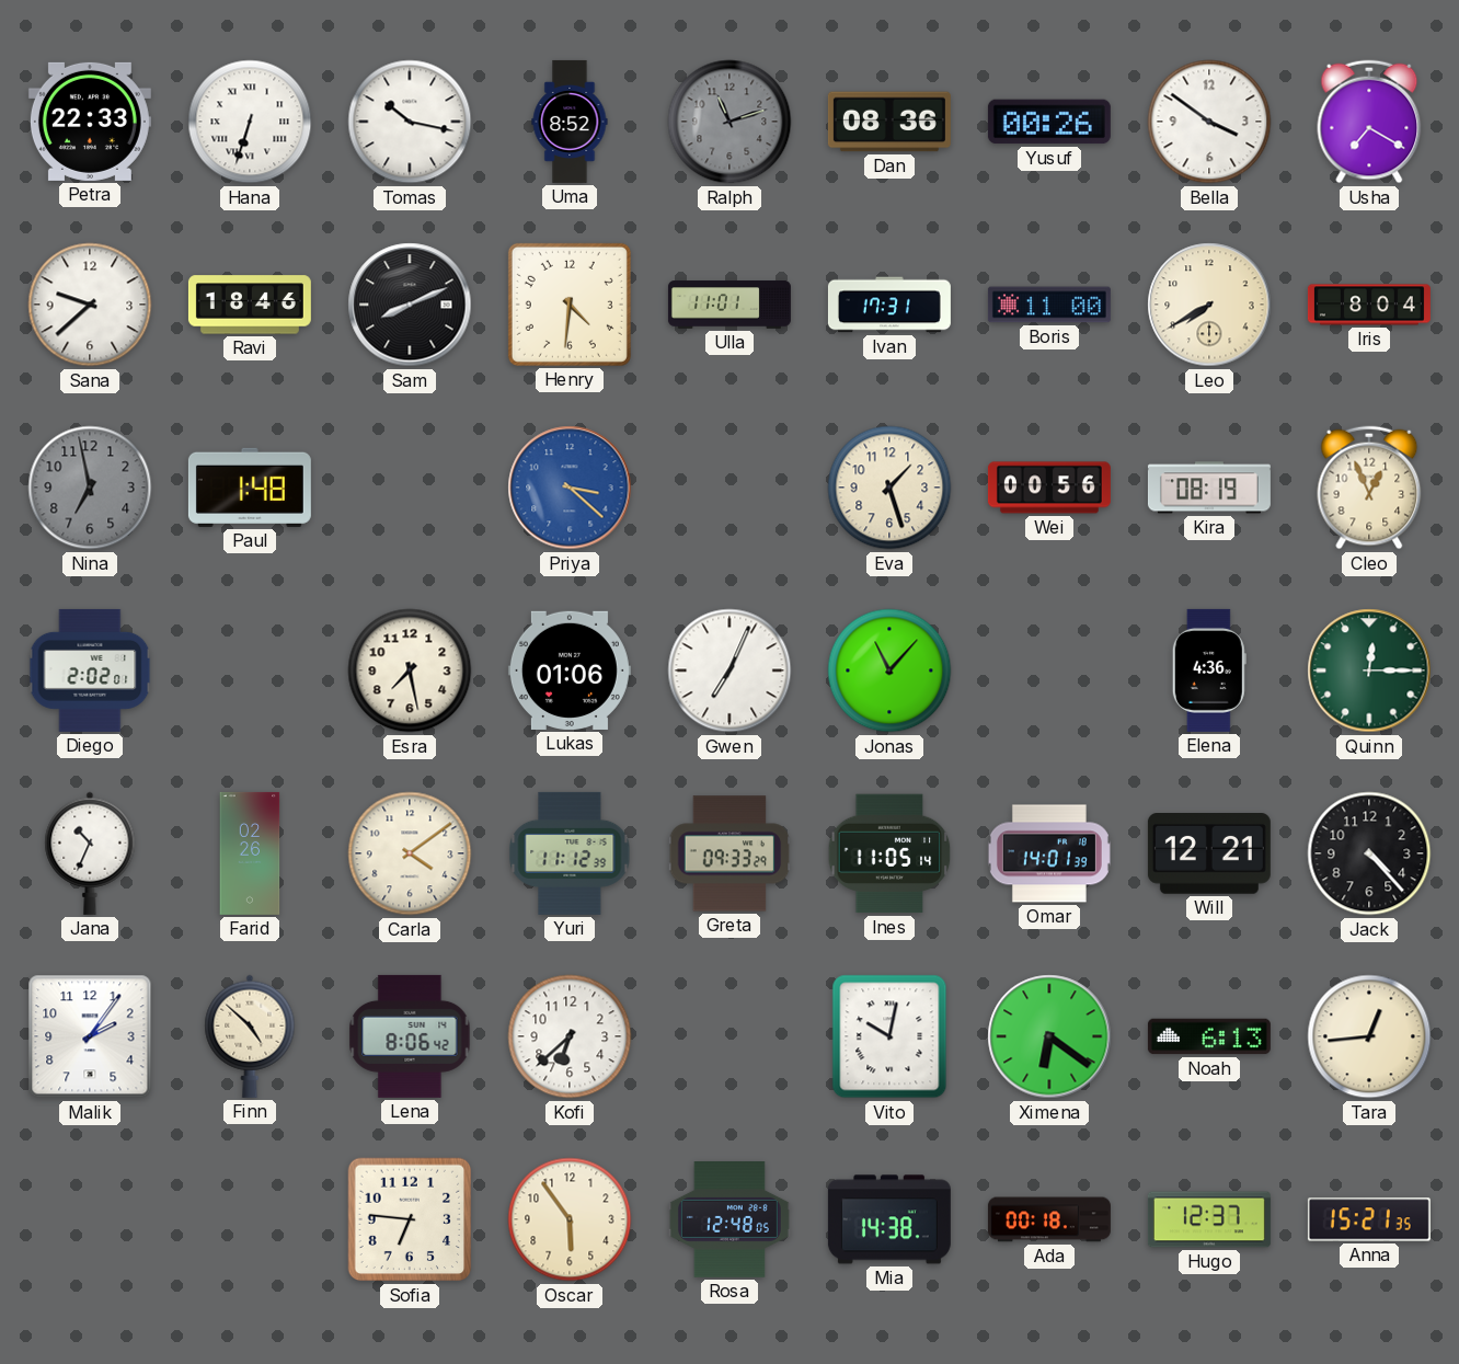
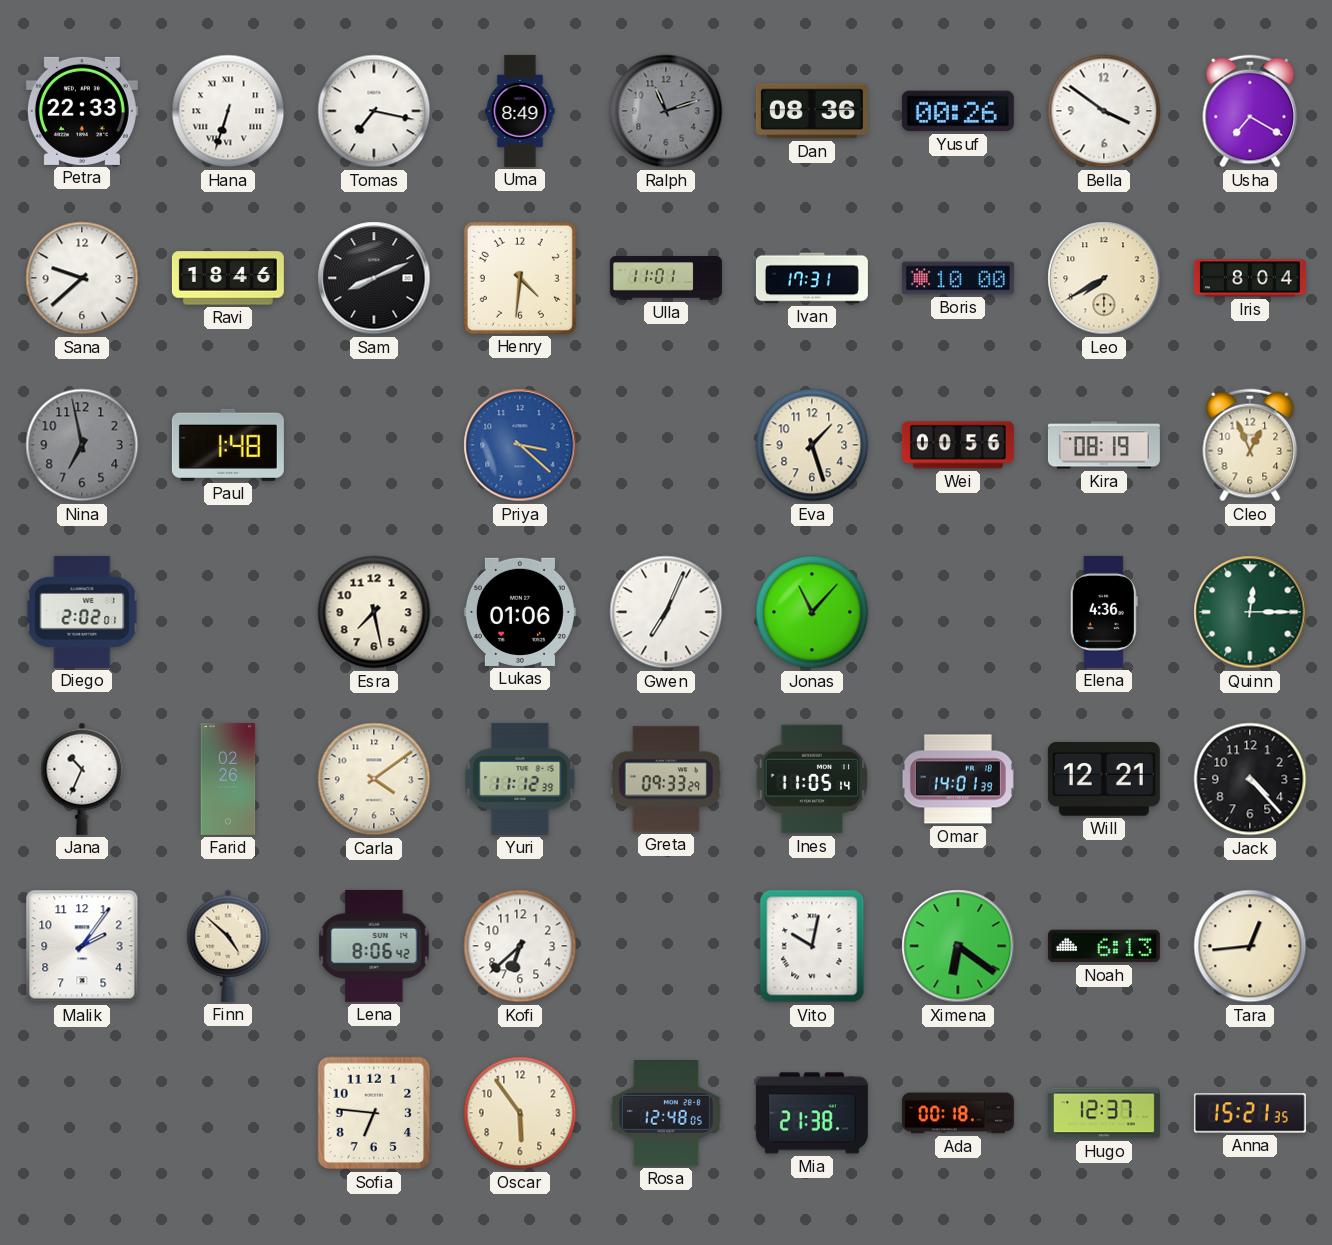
Tomas: 10:17 -> 7:17
Uma: 8:52 -> 8:49
Boris: 11:00 -> 10:00
Mia: 14:38 -> 21:38
